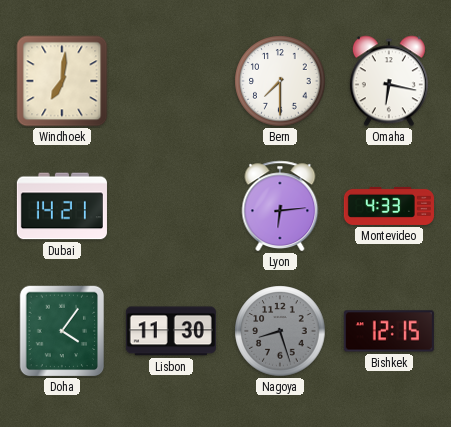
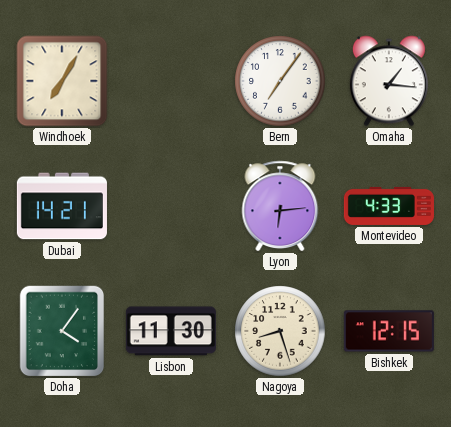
Windhoek: 7:01 -> 7:05
Bern: 7:30 -> 7:06
Omaha: 6:17 -> 1:16
Nagoya dial: grey -> cream
